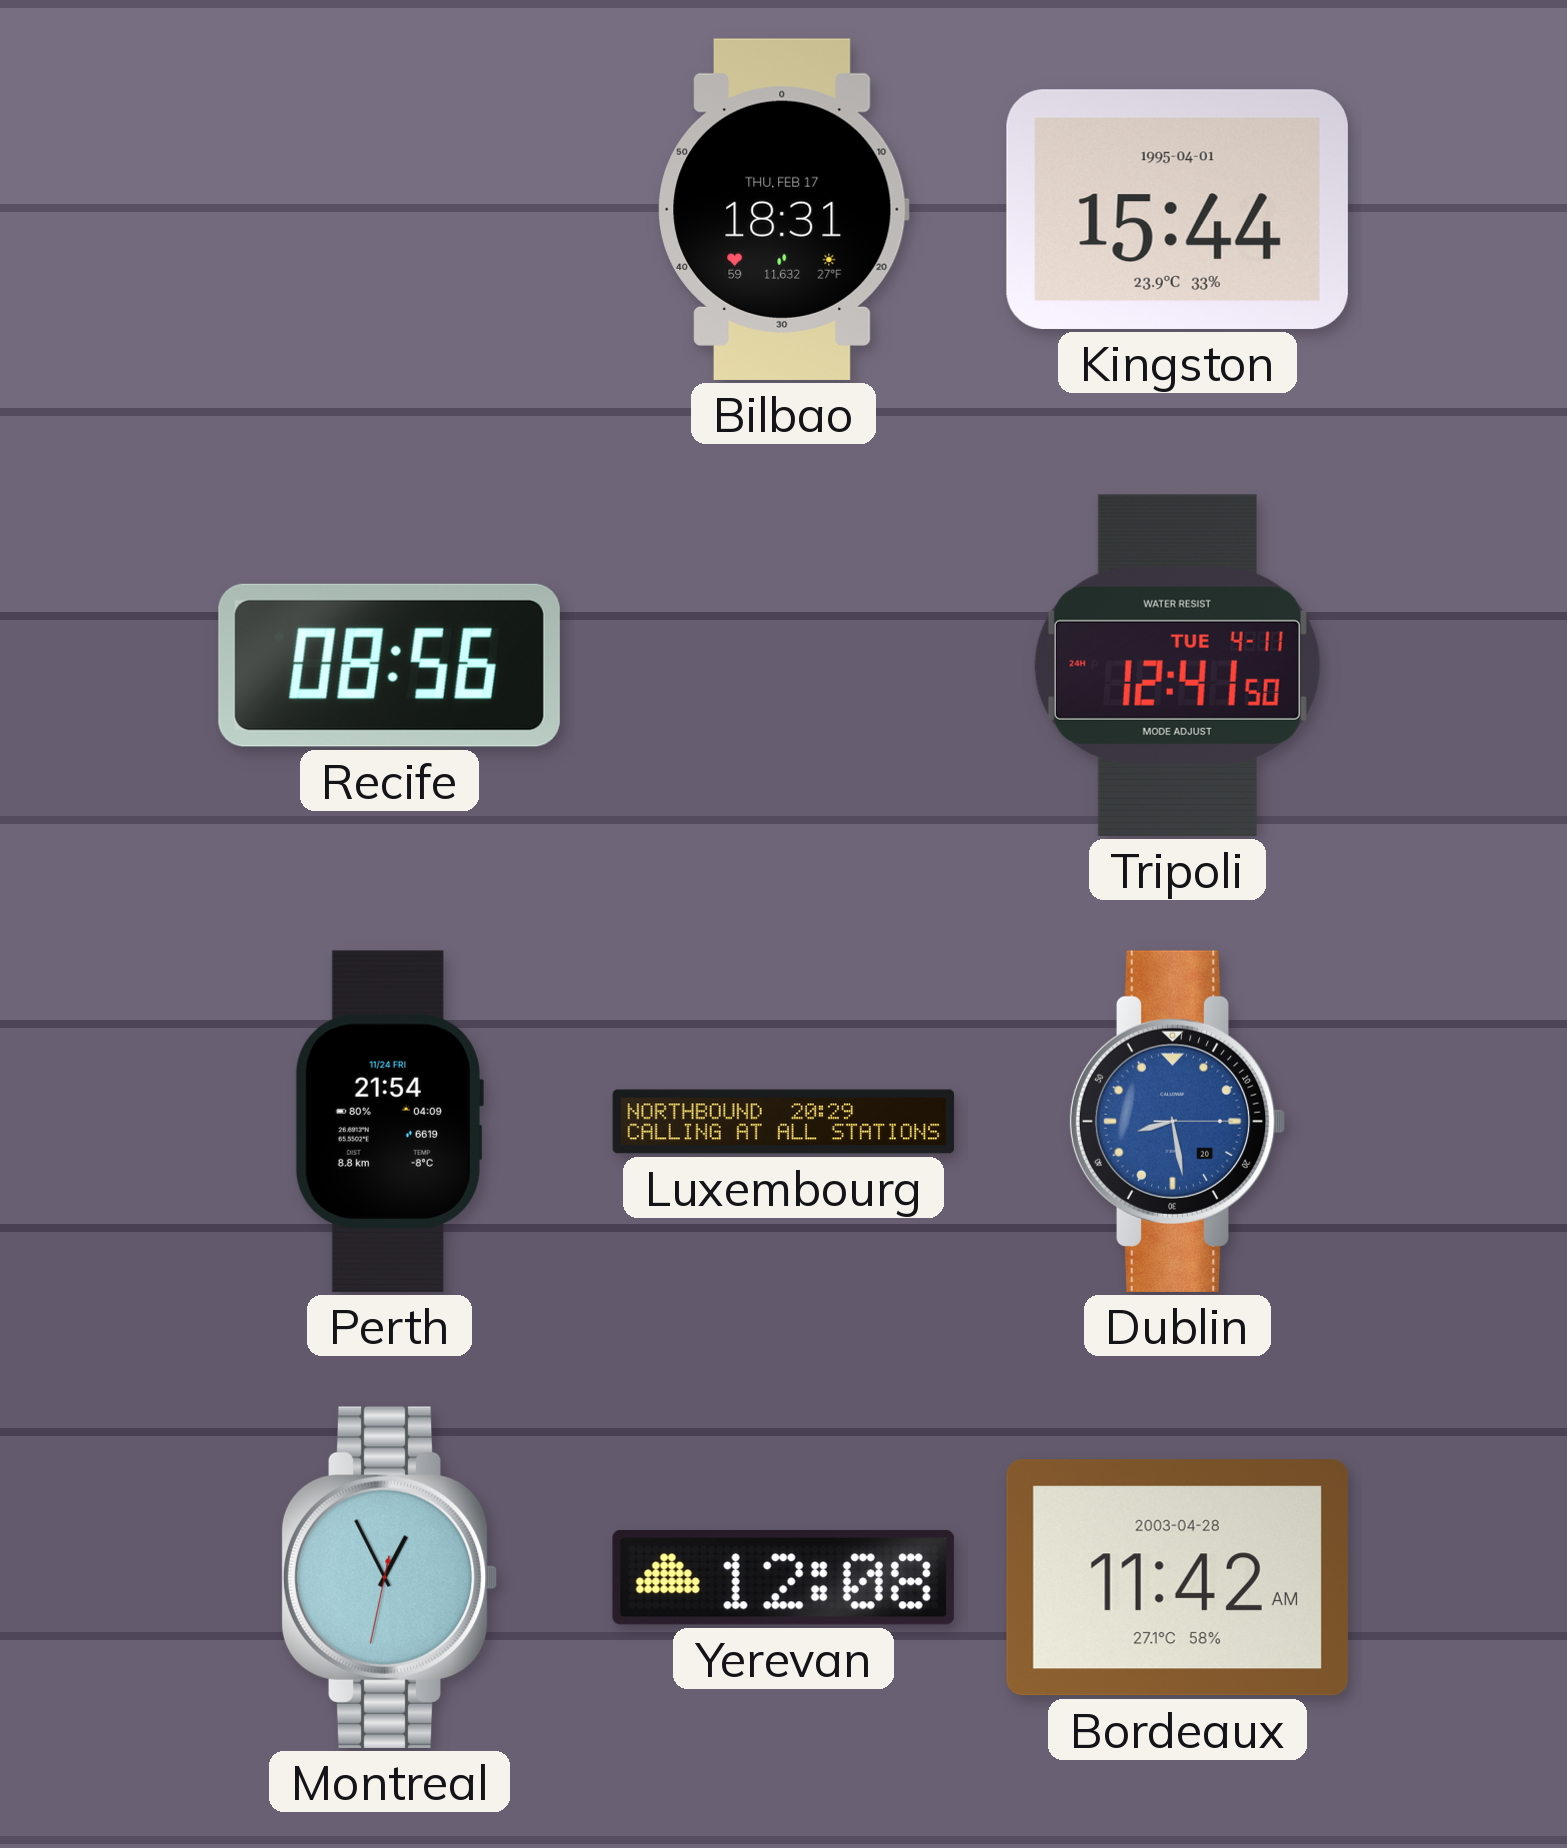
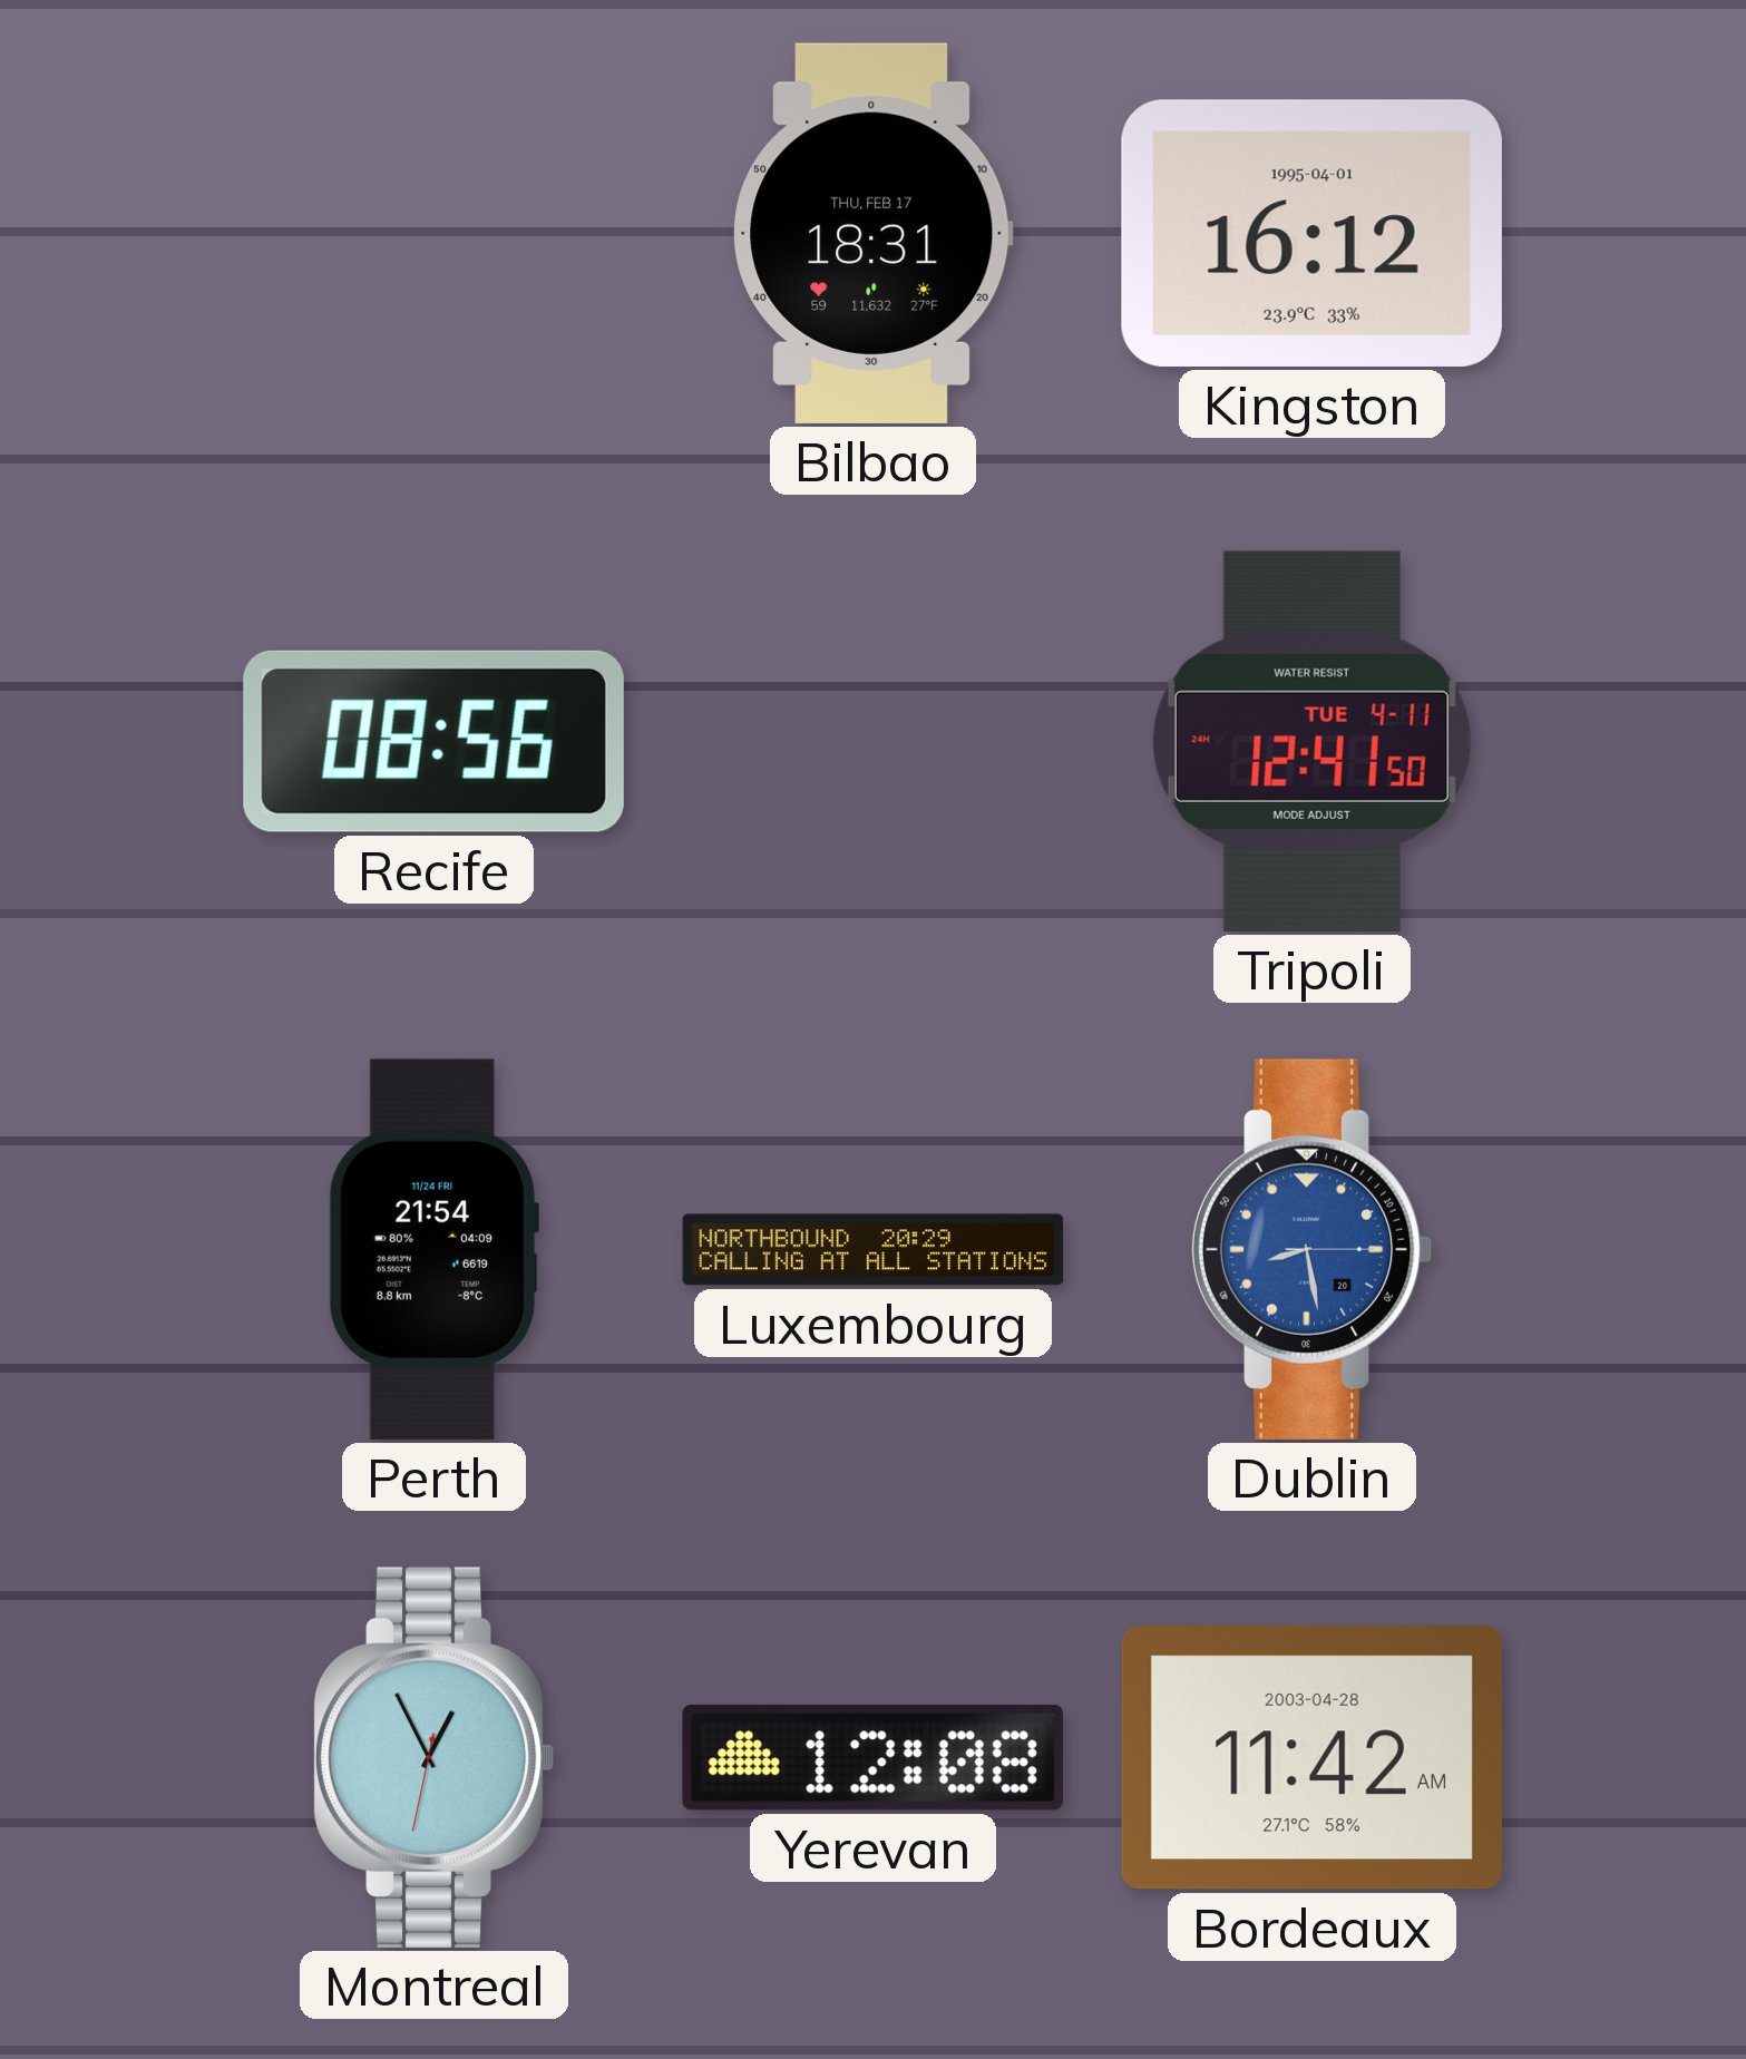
Kingston: 15:44 -> 16:12
